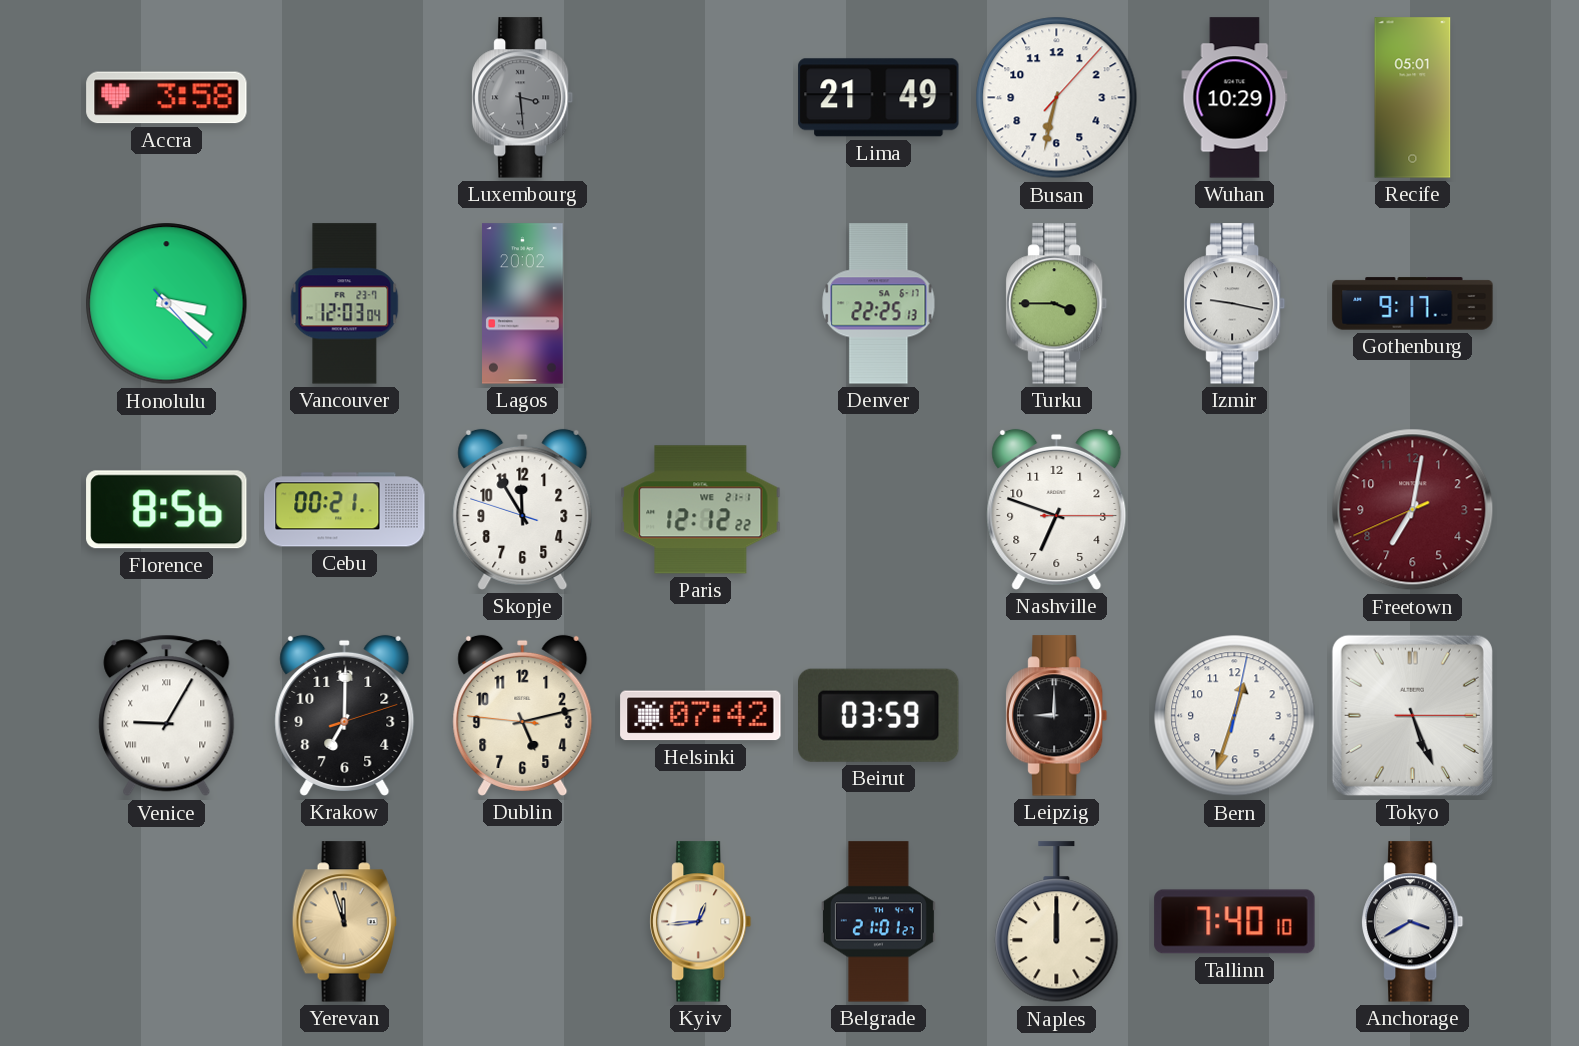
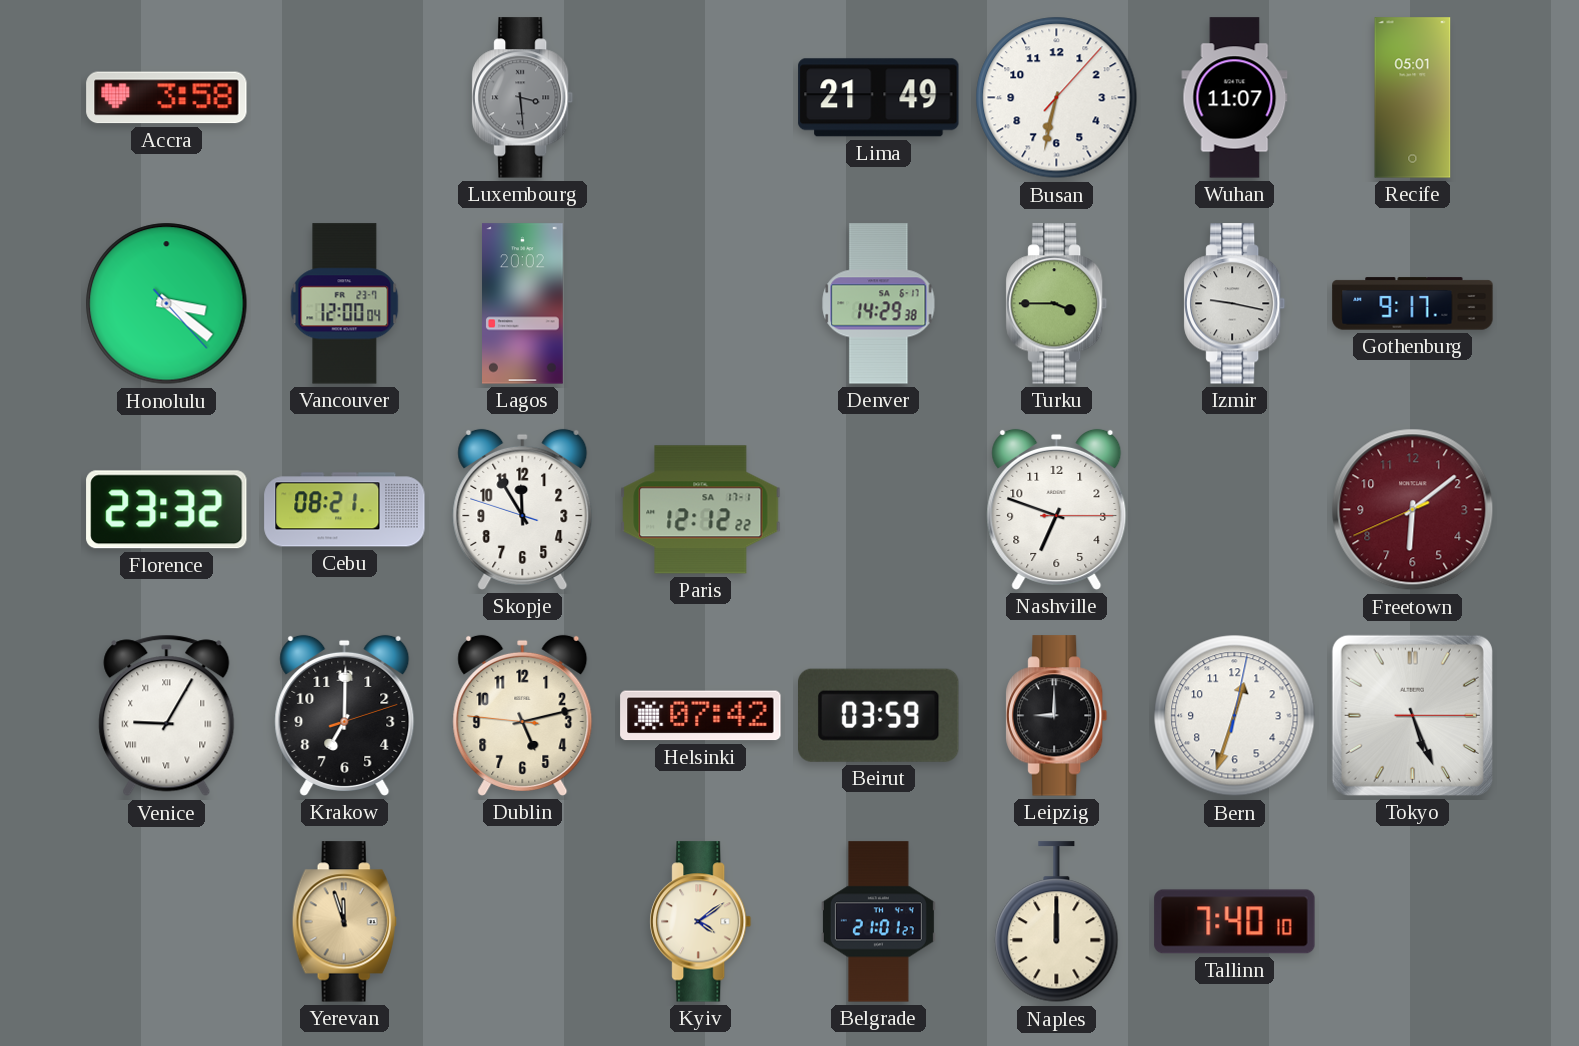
Wuhan: 10:29 -> 11:07
Vancouver: 12:03 -> 12:00
Denver: 22:25 -> 14:29
Florence: 8:56 -> 23:32
Cebu: 00:21 -> 08:21
Paris date: WE 21-1 -> SA 17-1
Freetown: 7:01 -> 6:08
Kyiv: 12:44 -> 4:09
Anchorage: 3:40 -> none
